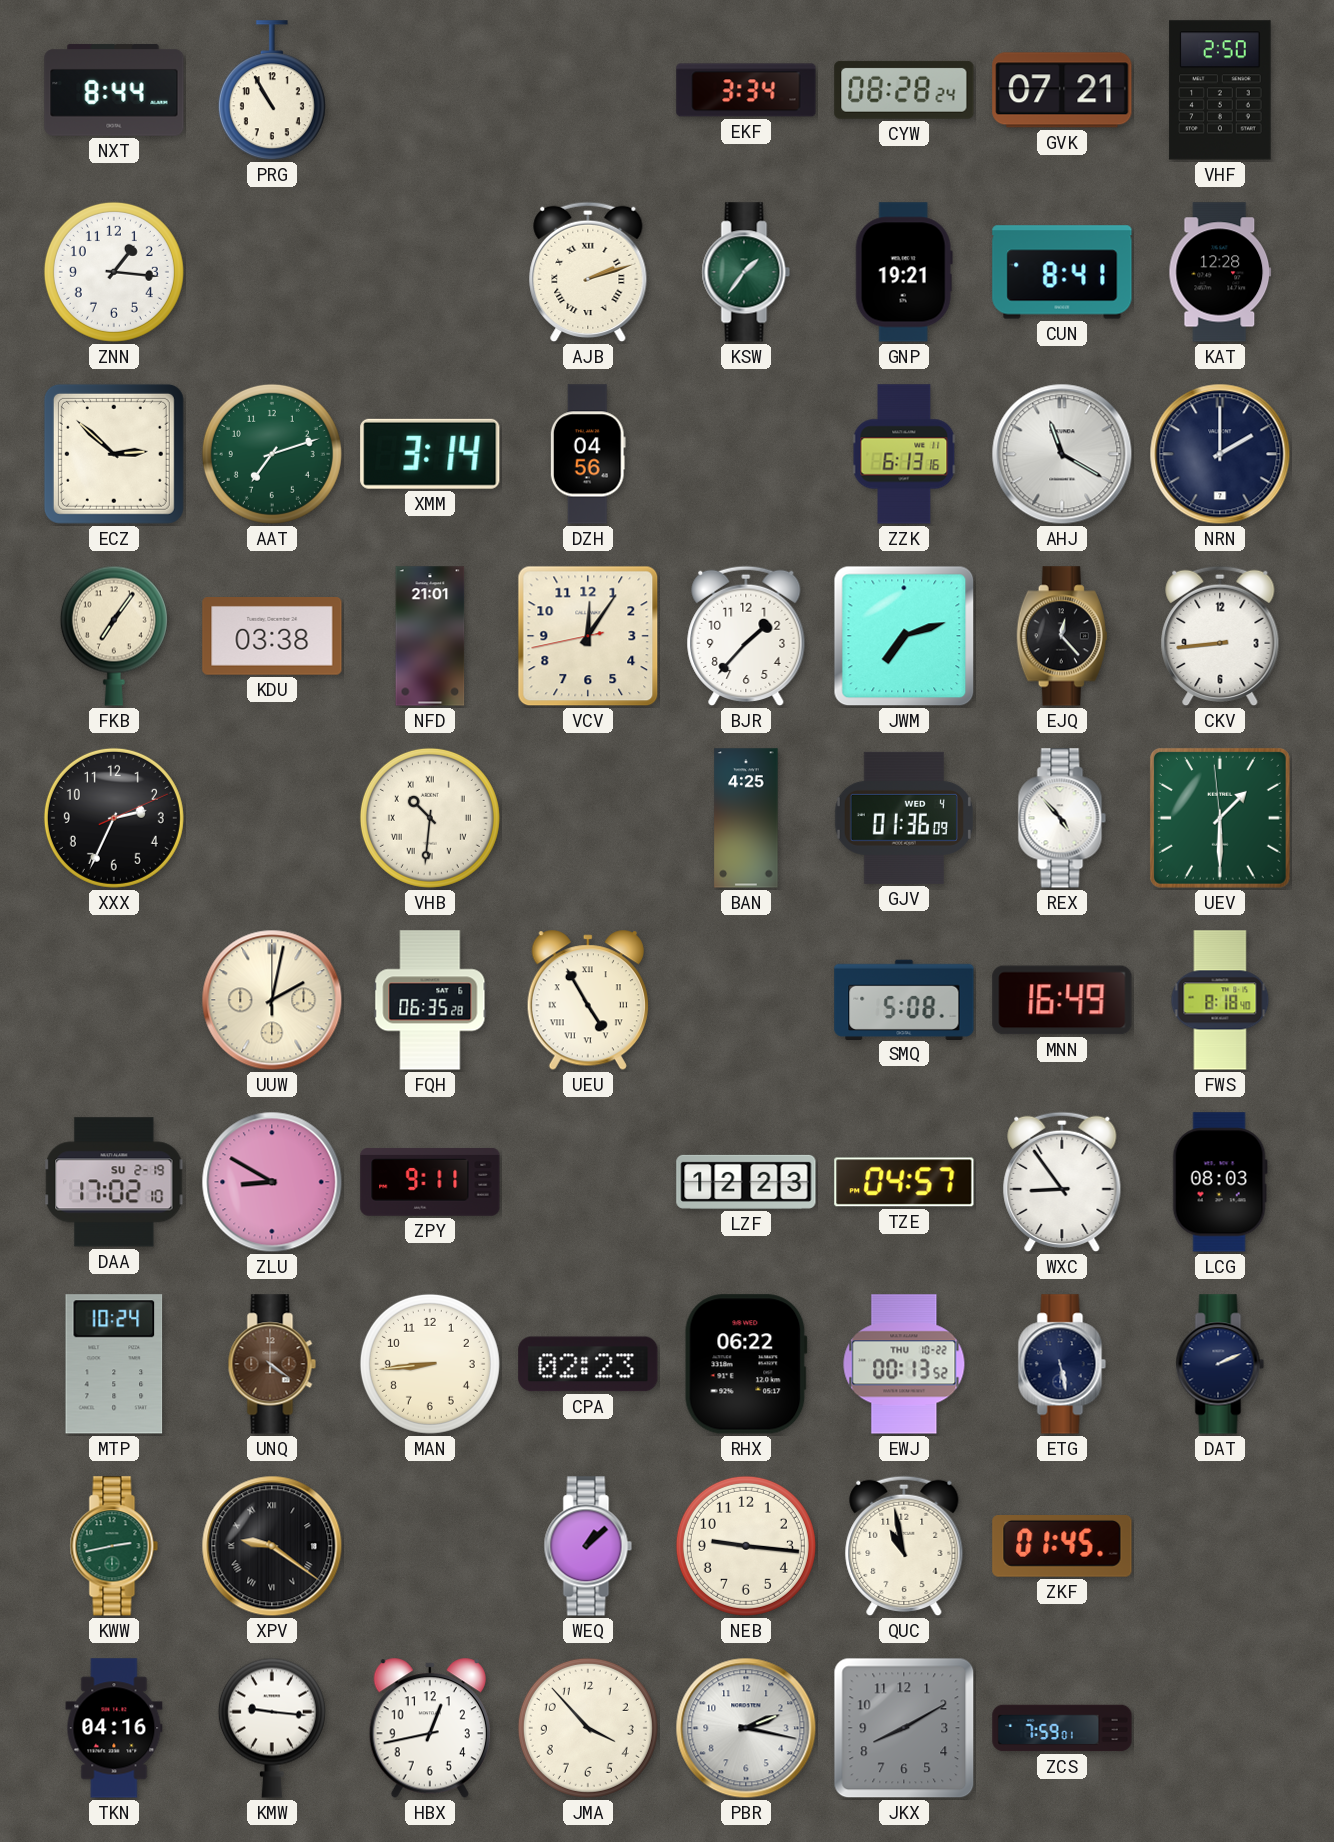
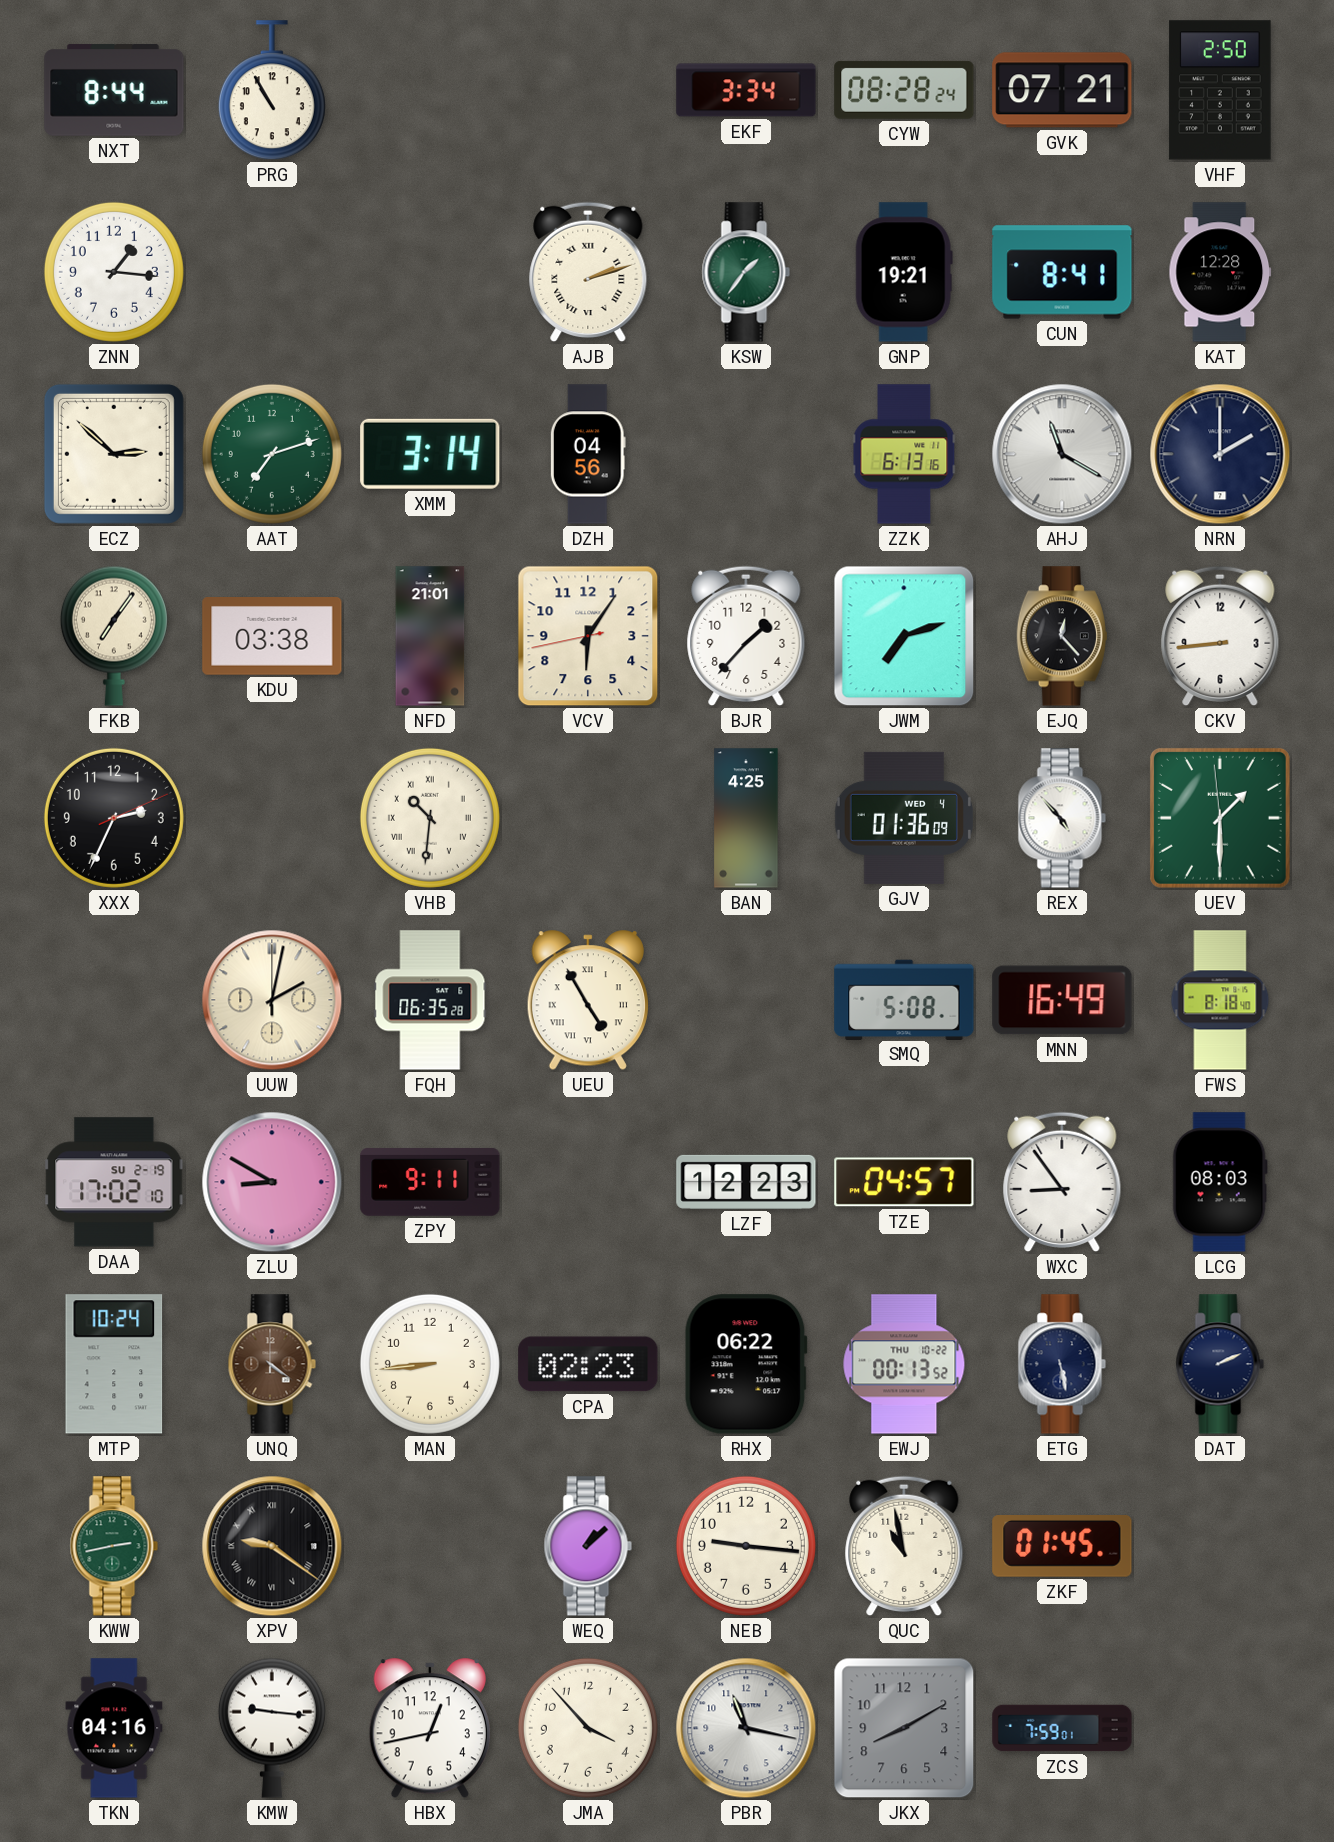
VCV: 12:05 -> 6:05
PBR: 2:17 -> 11:17
